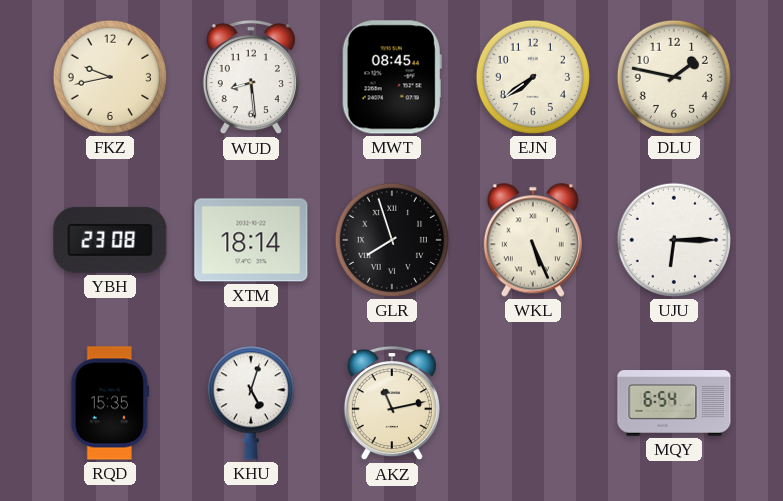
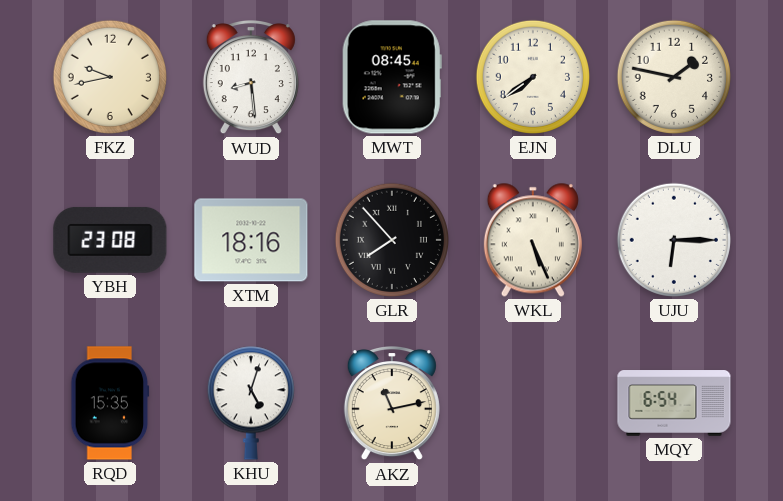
XTM: 18:14 -> 18:16
GLR: 7:57 -> 7:53
